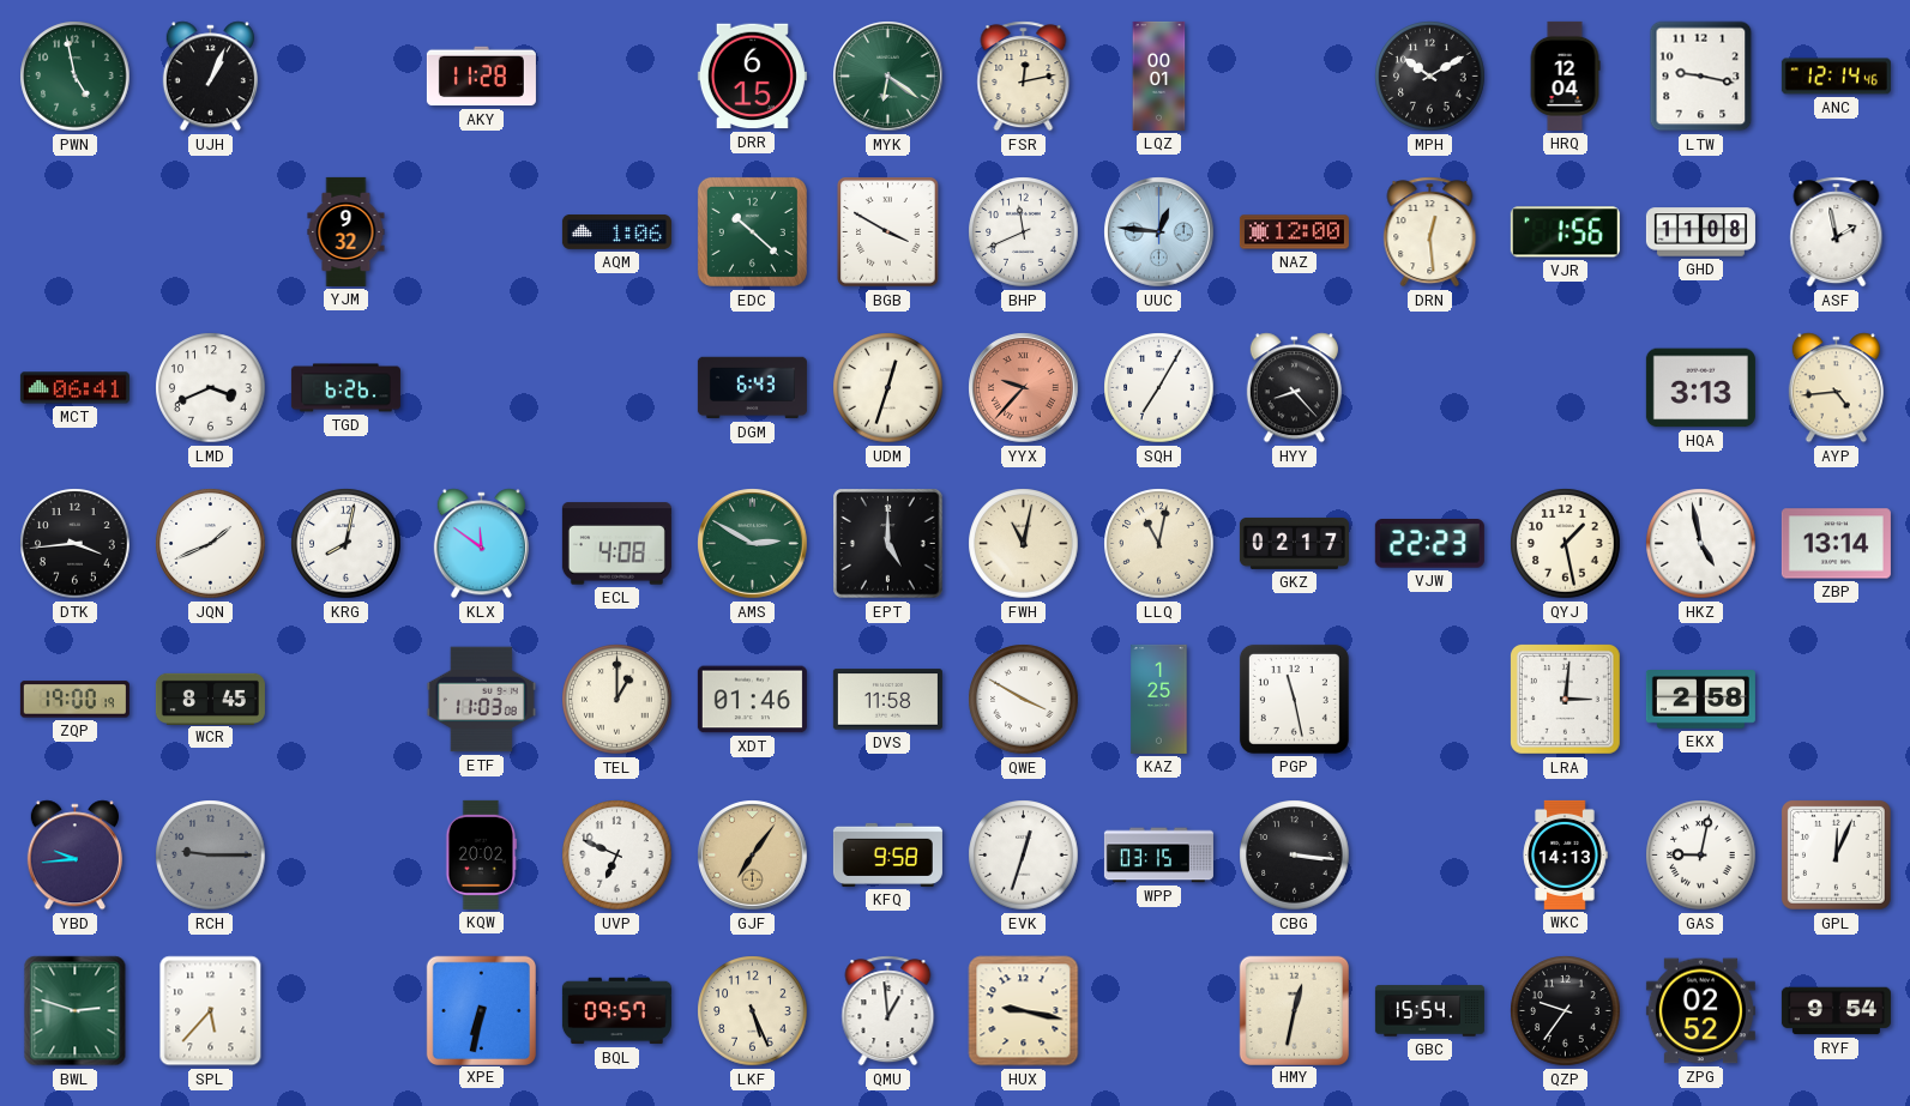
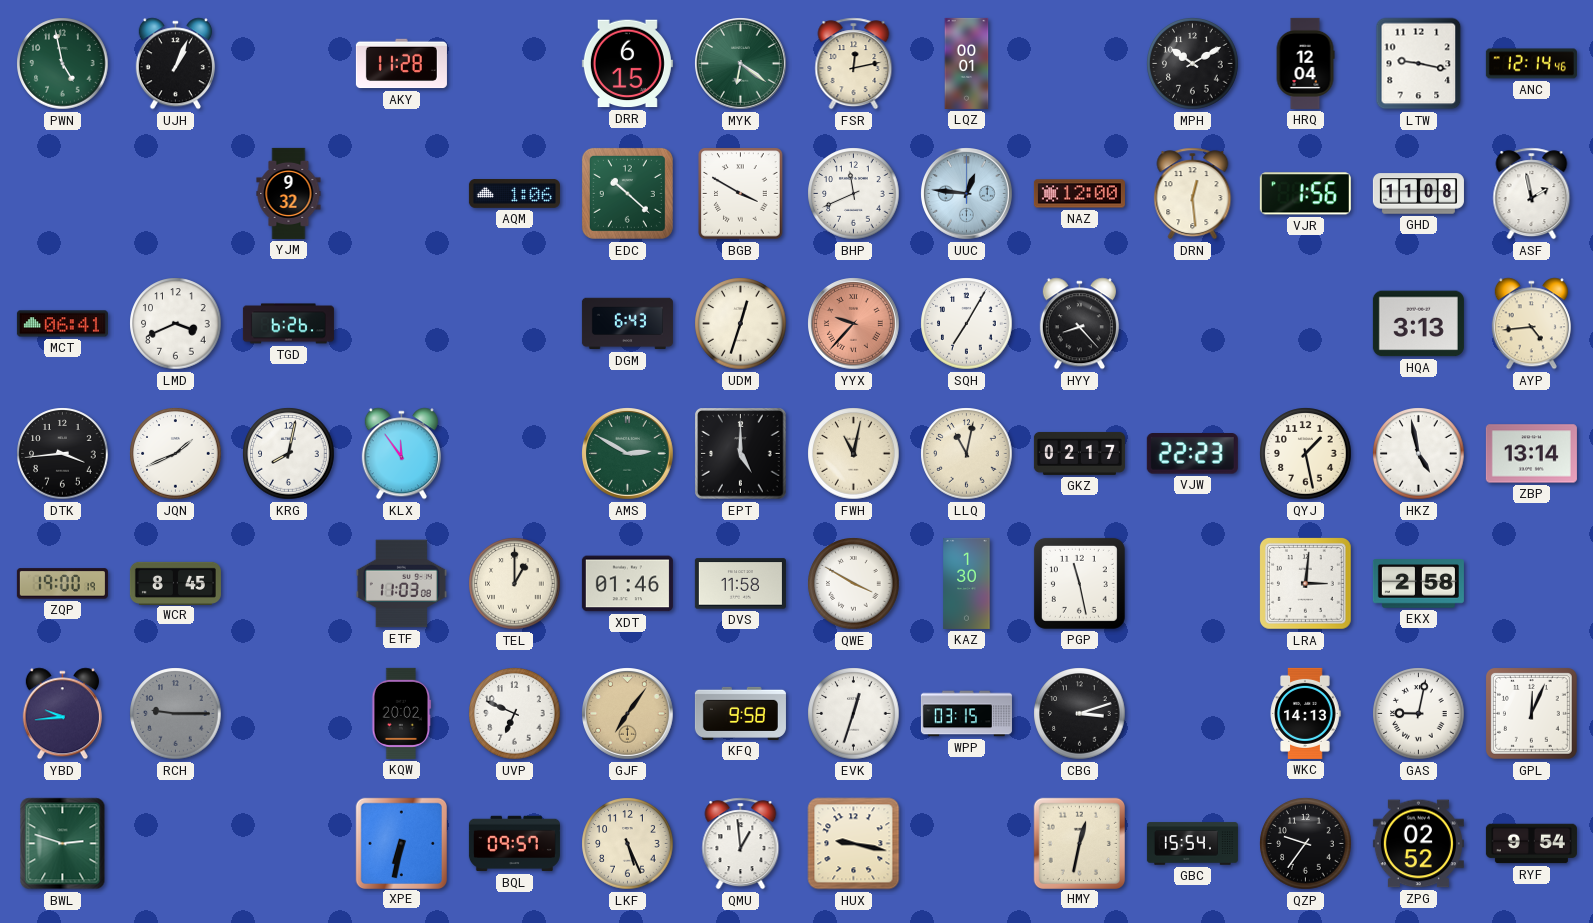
KLX: 11:51 -> 11:54
ECL: 4:08 -> none
KAZ: 1:25 -> 1:30
CBG: 3:16 -> 3:12
SPL: 5:37 -> none
